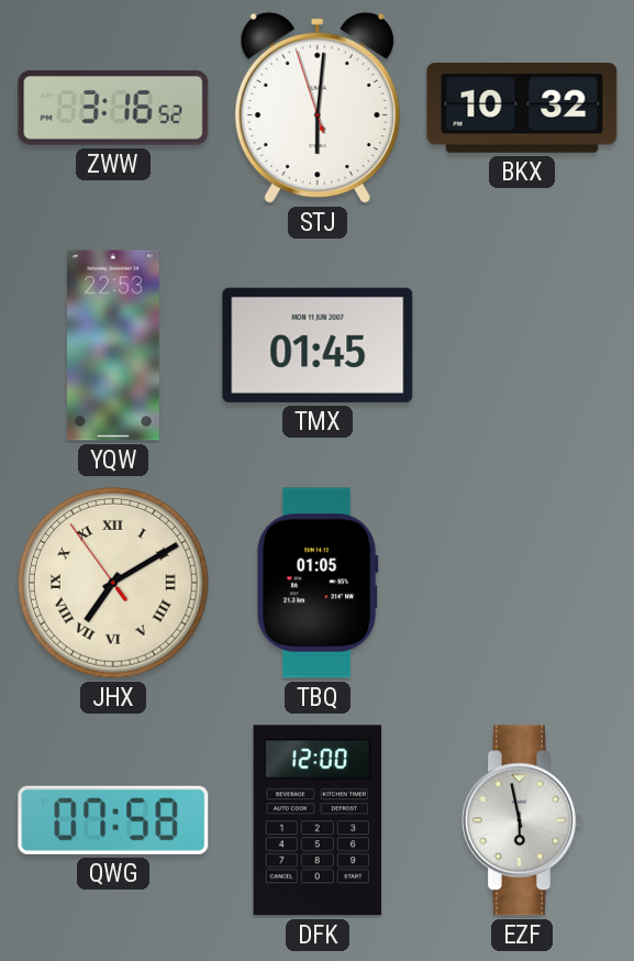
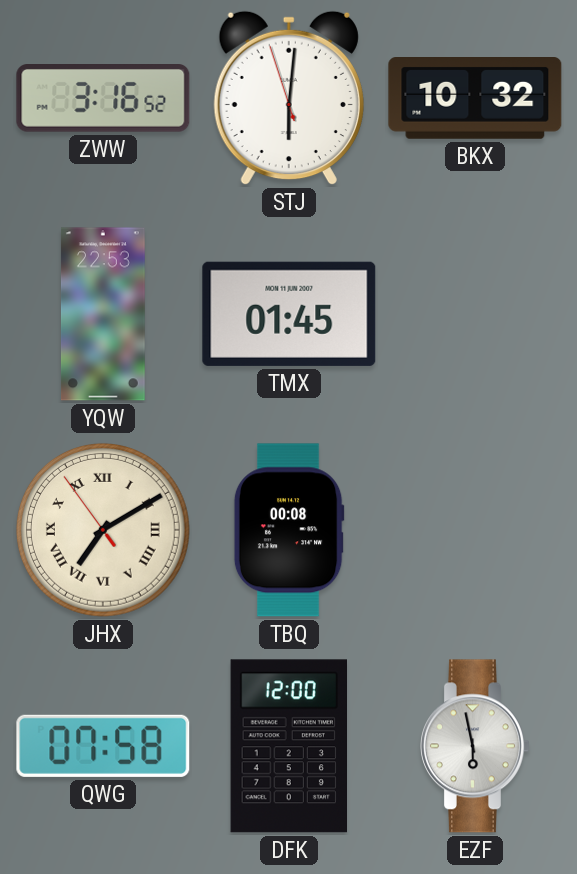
TBQ: 01:05 -> 00:08
